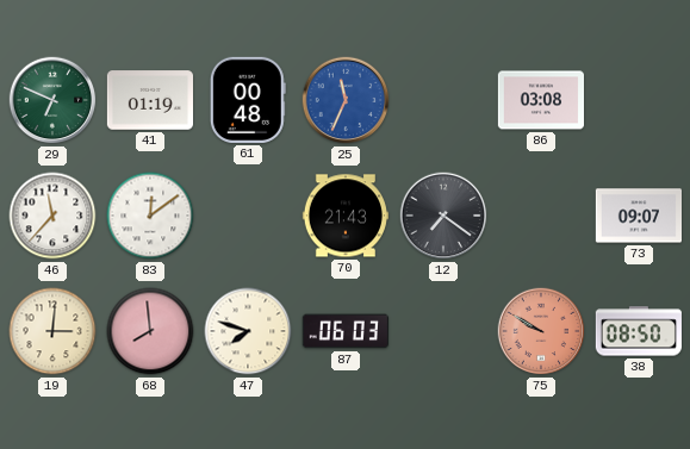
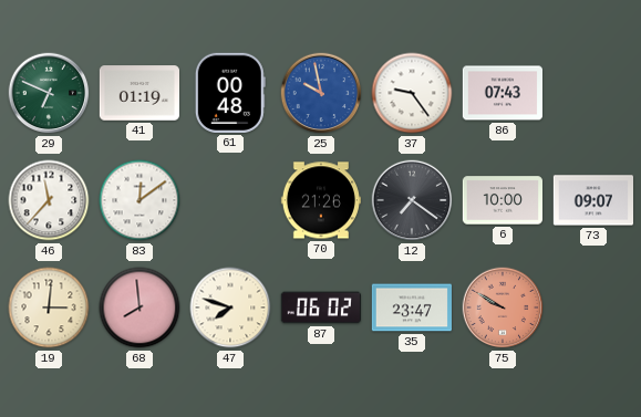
25: 11:34 -> 9:58
37: none -> 9:24
86: 03:08 -> 07:43
70: 21:43 -> 21:26
6: none -> 10:00
87: 06:03 -> 06:02
35: none -> 23:47
38: 08:50 -> none
